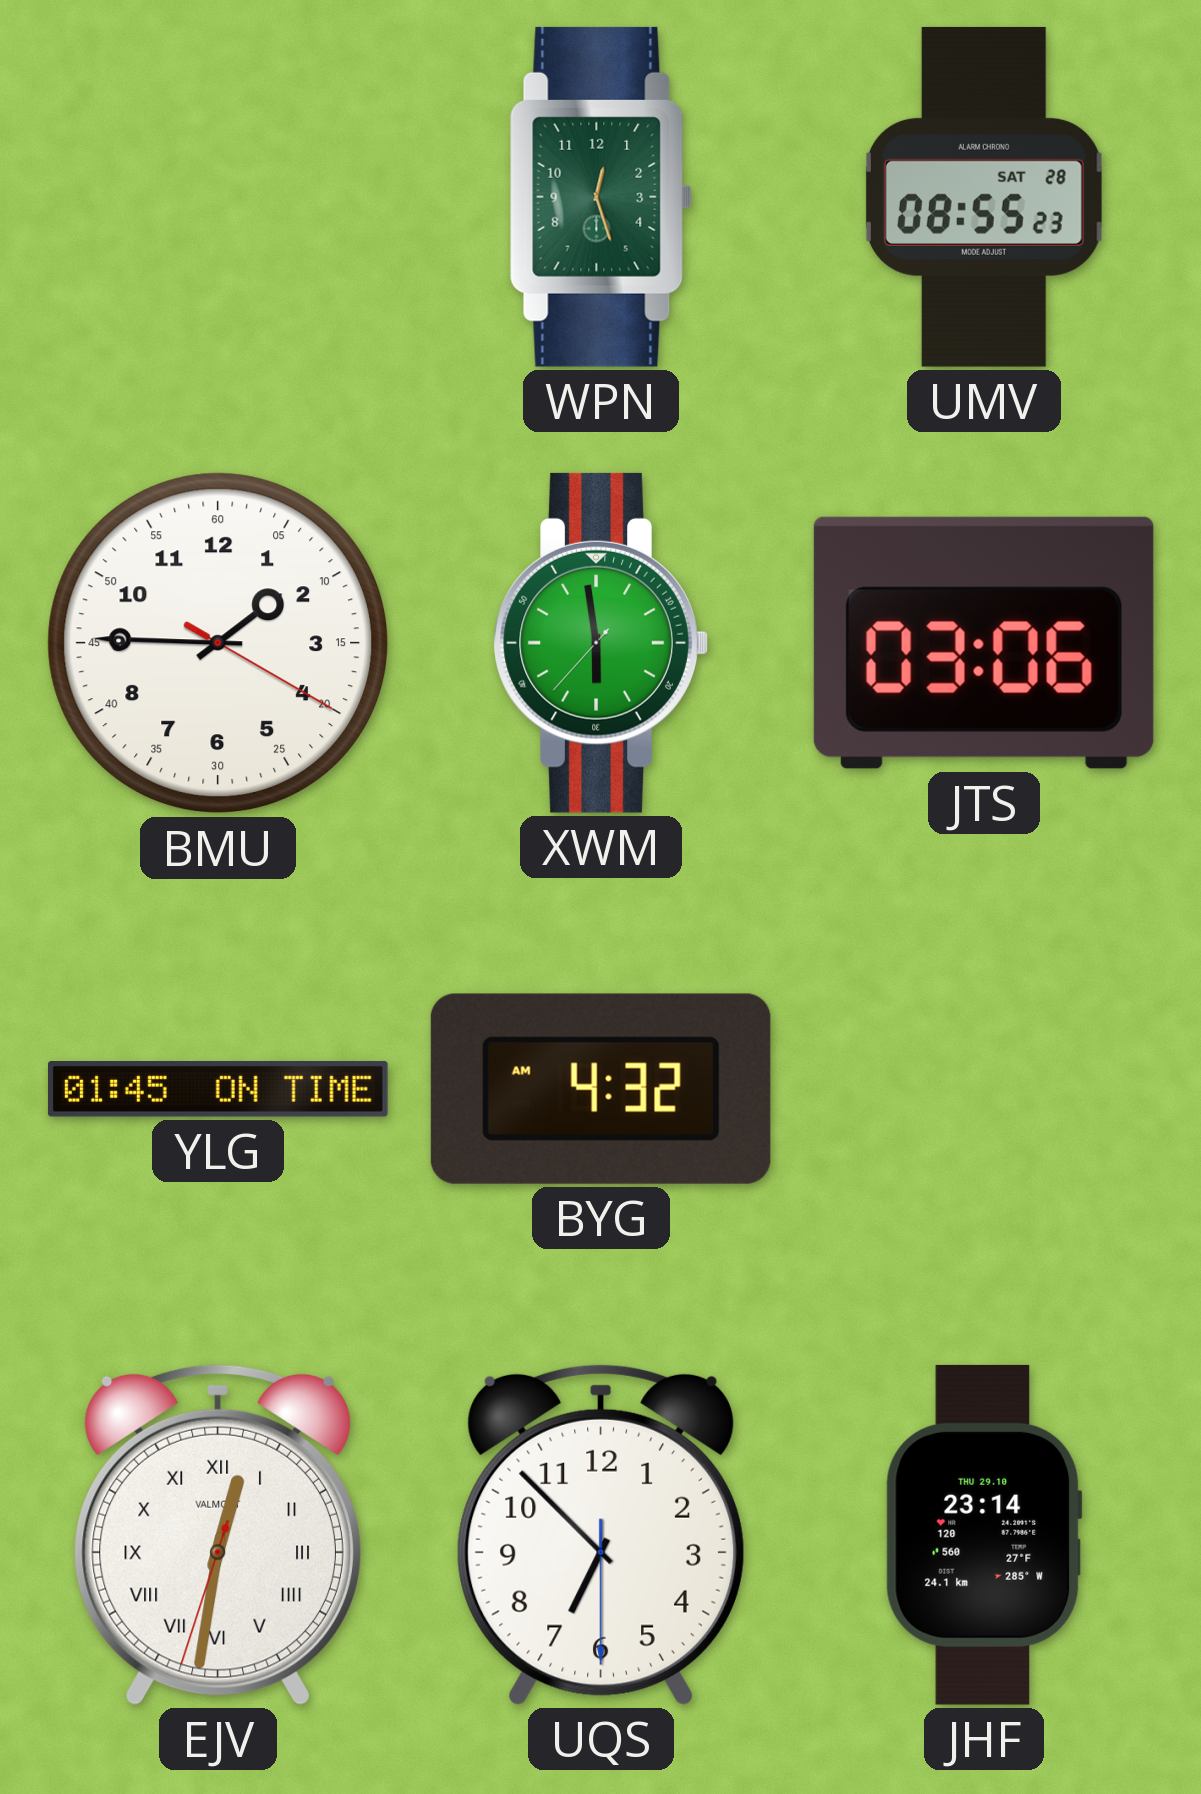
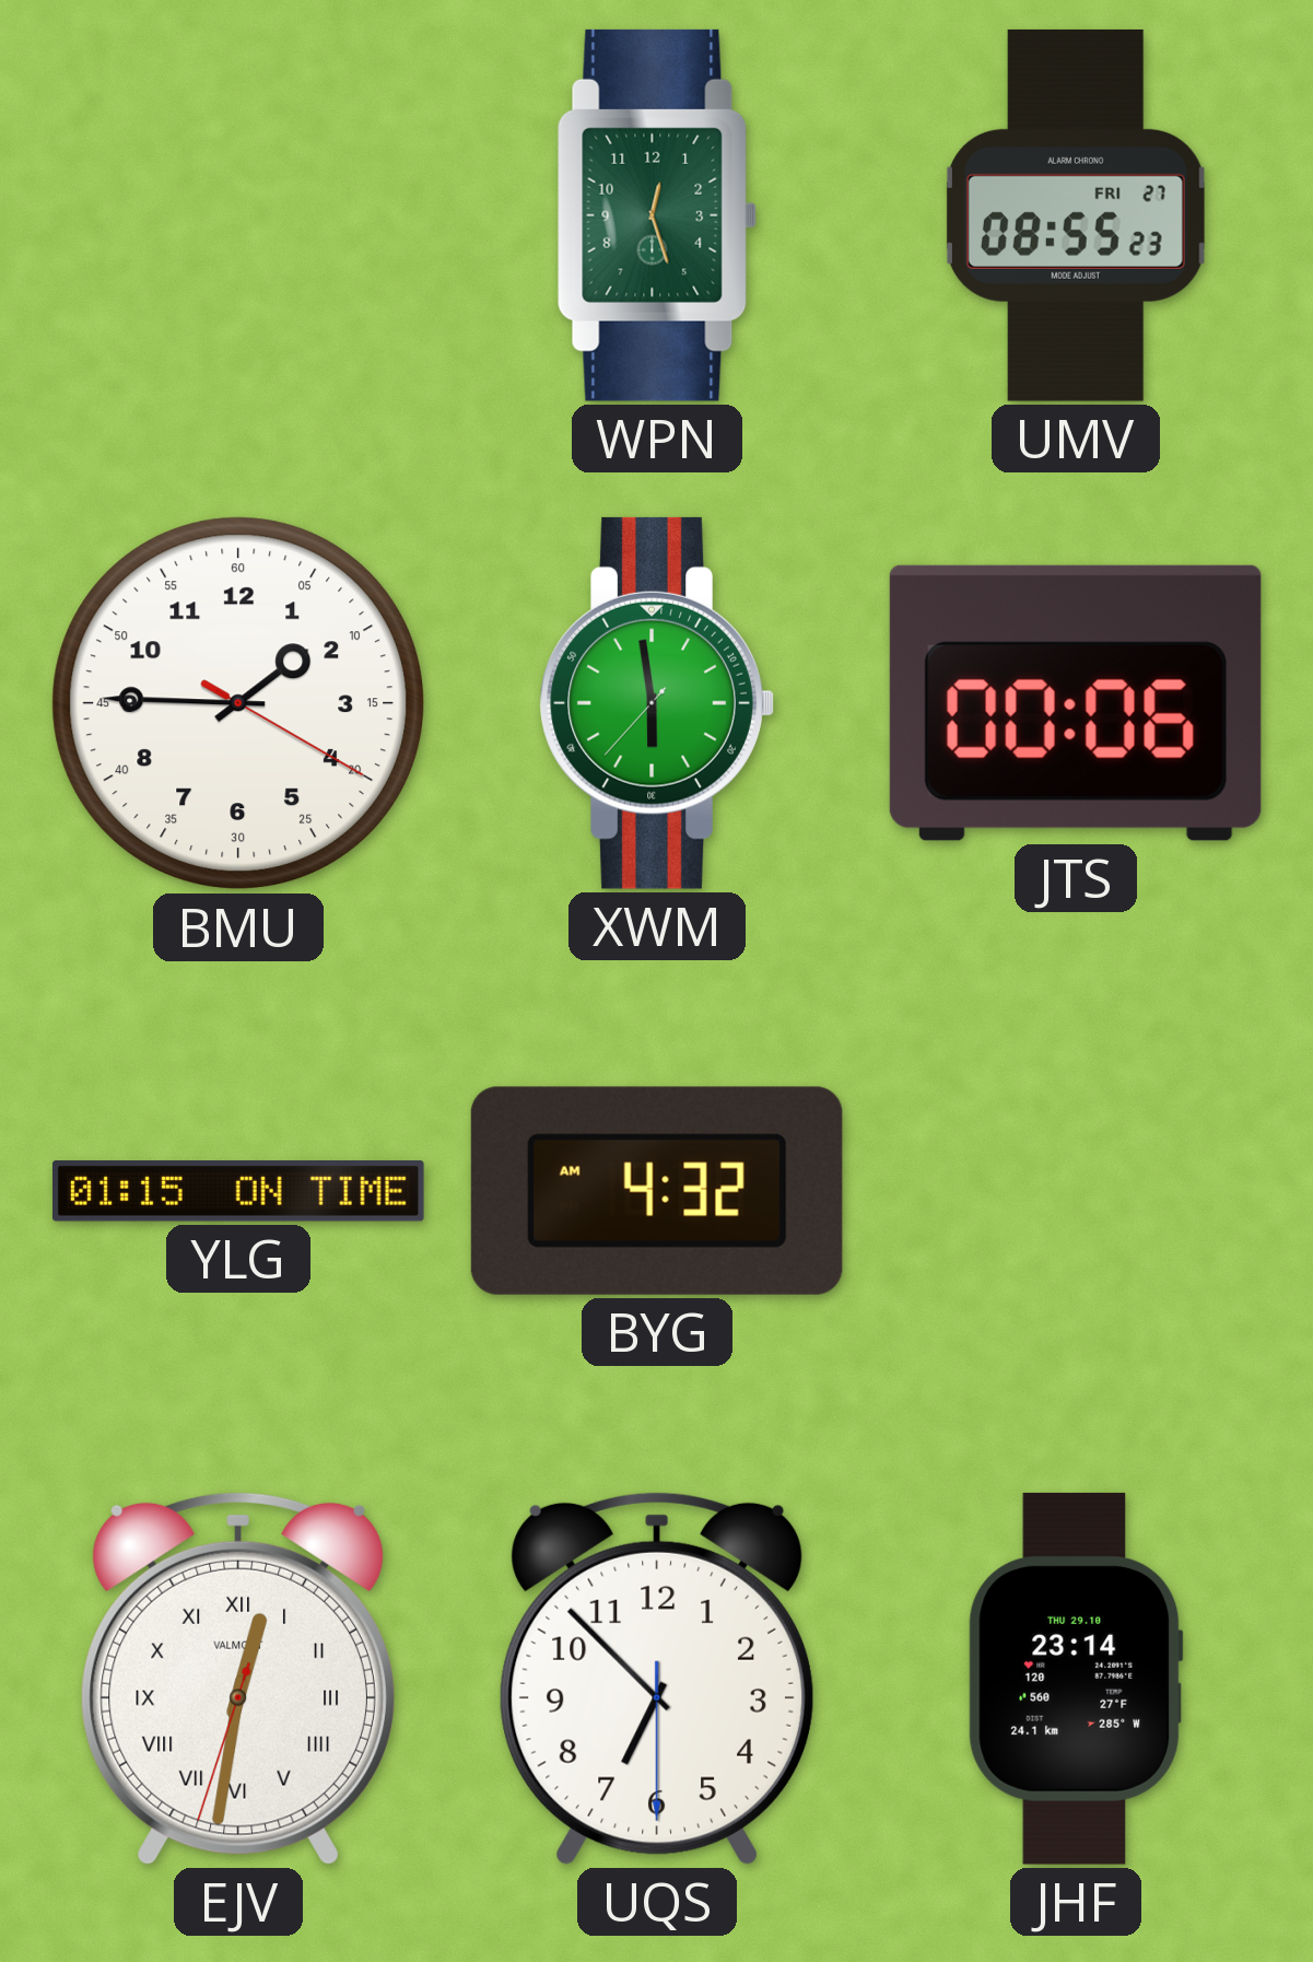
UMV date: SAT 28 -> FRI 27
JTS: 03:06 -> 00:06
YLG: 01:45 -> 01:15
